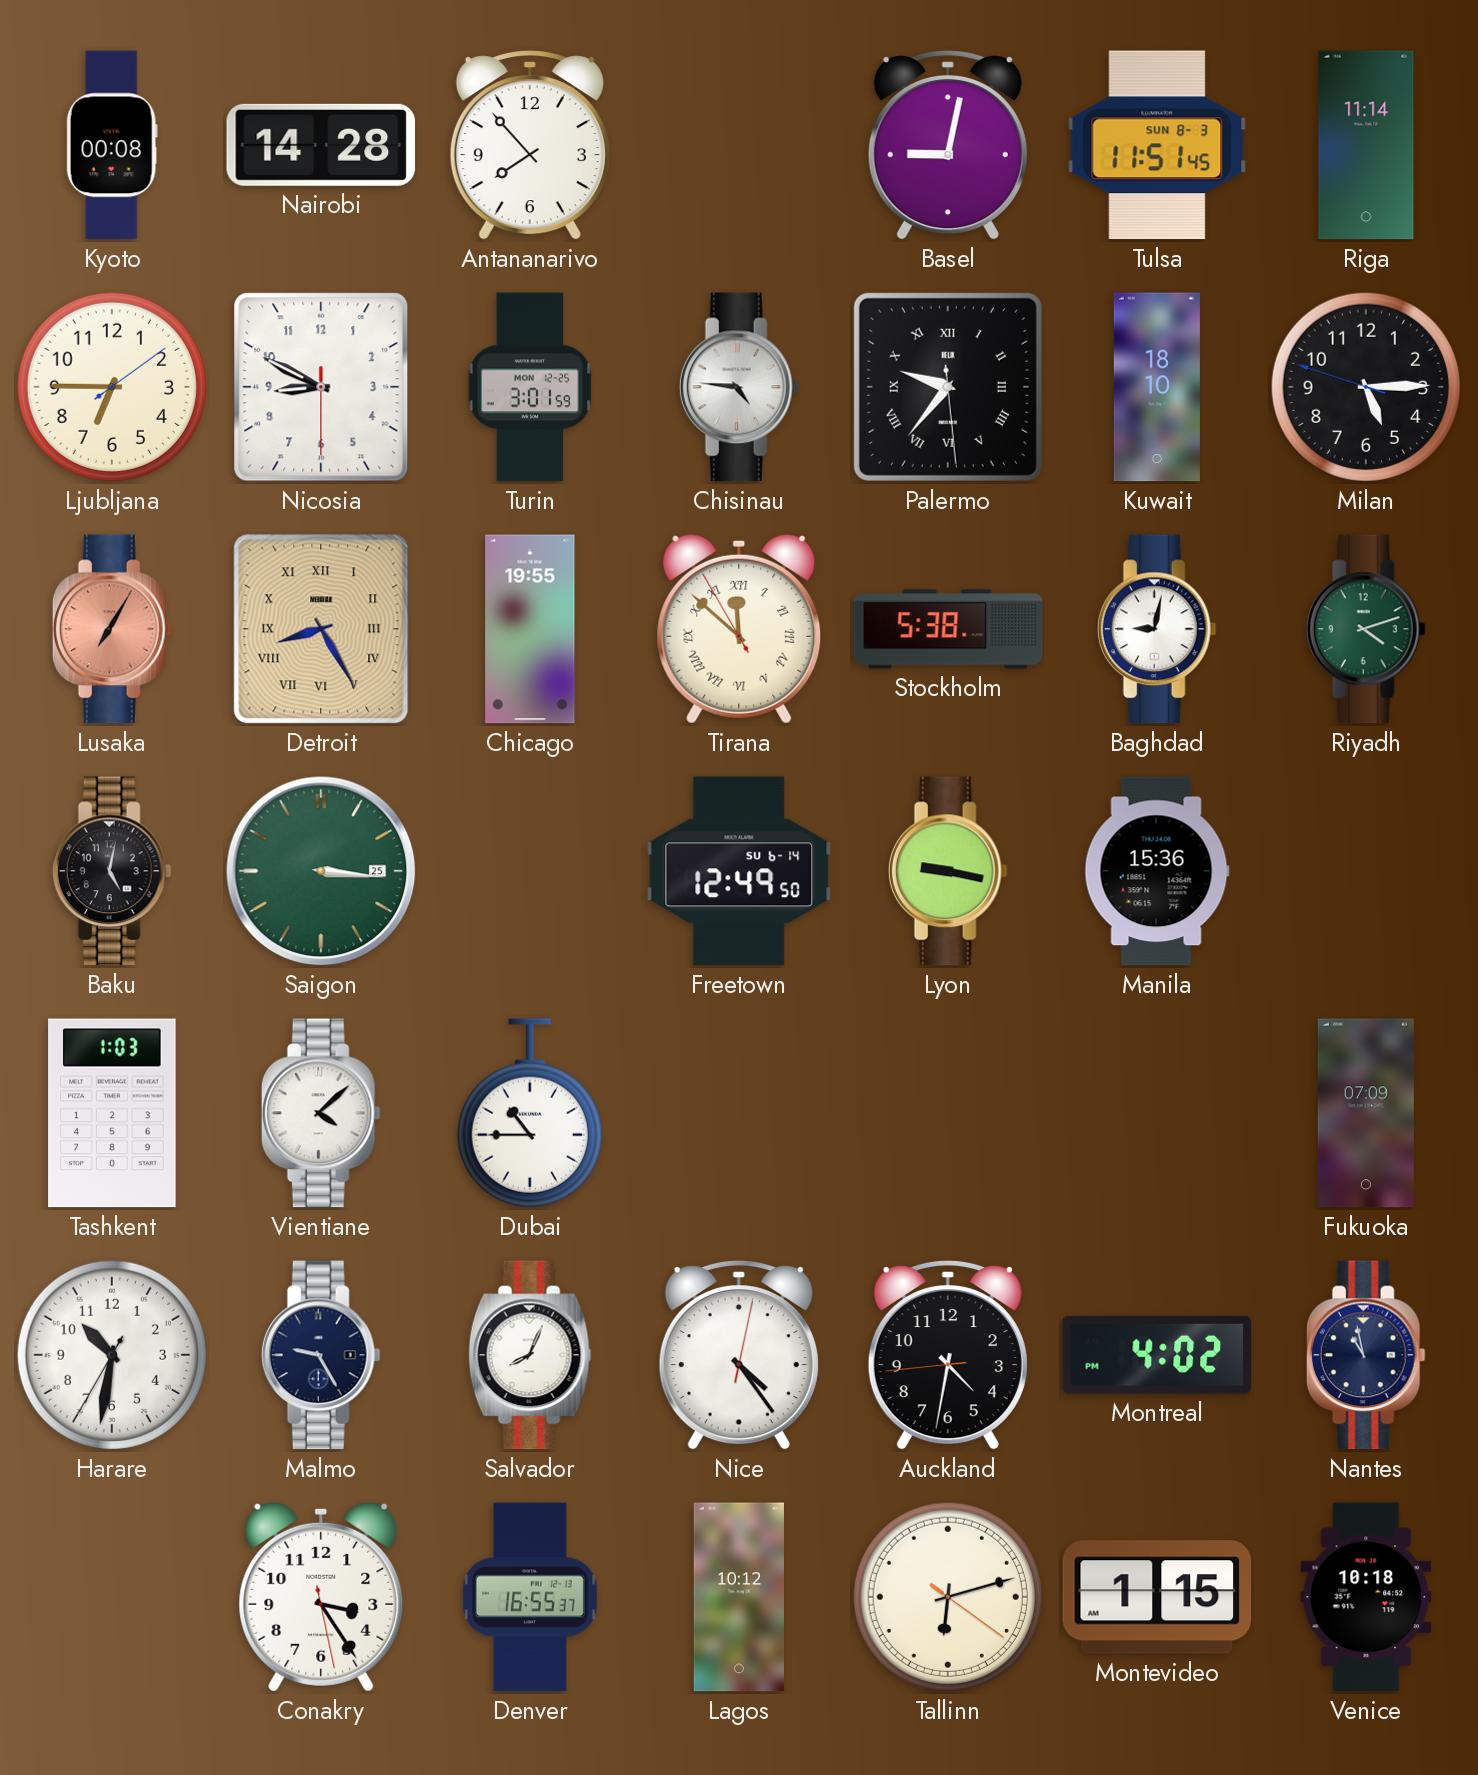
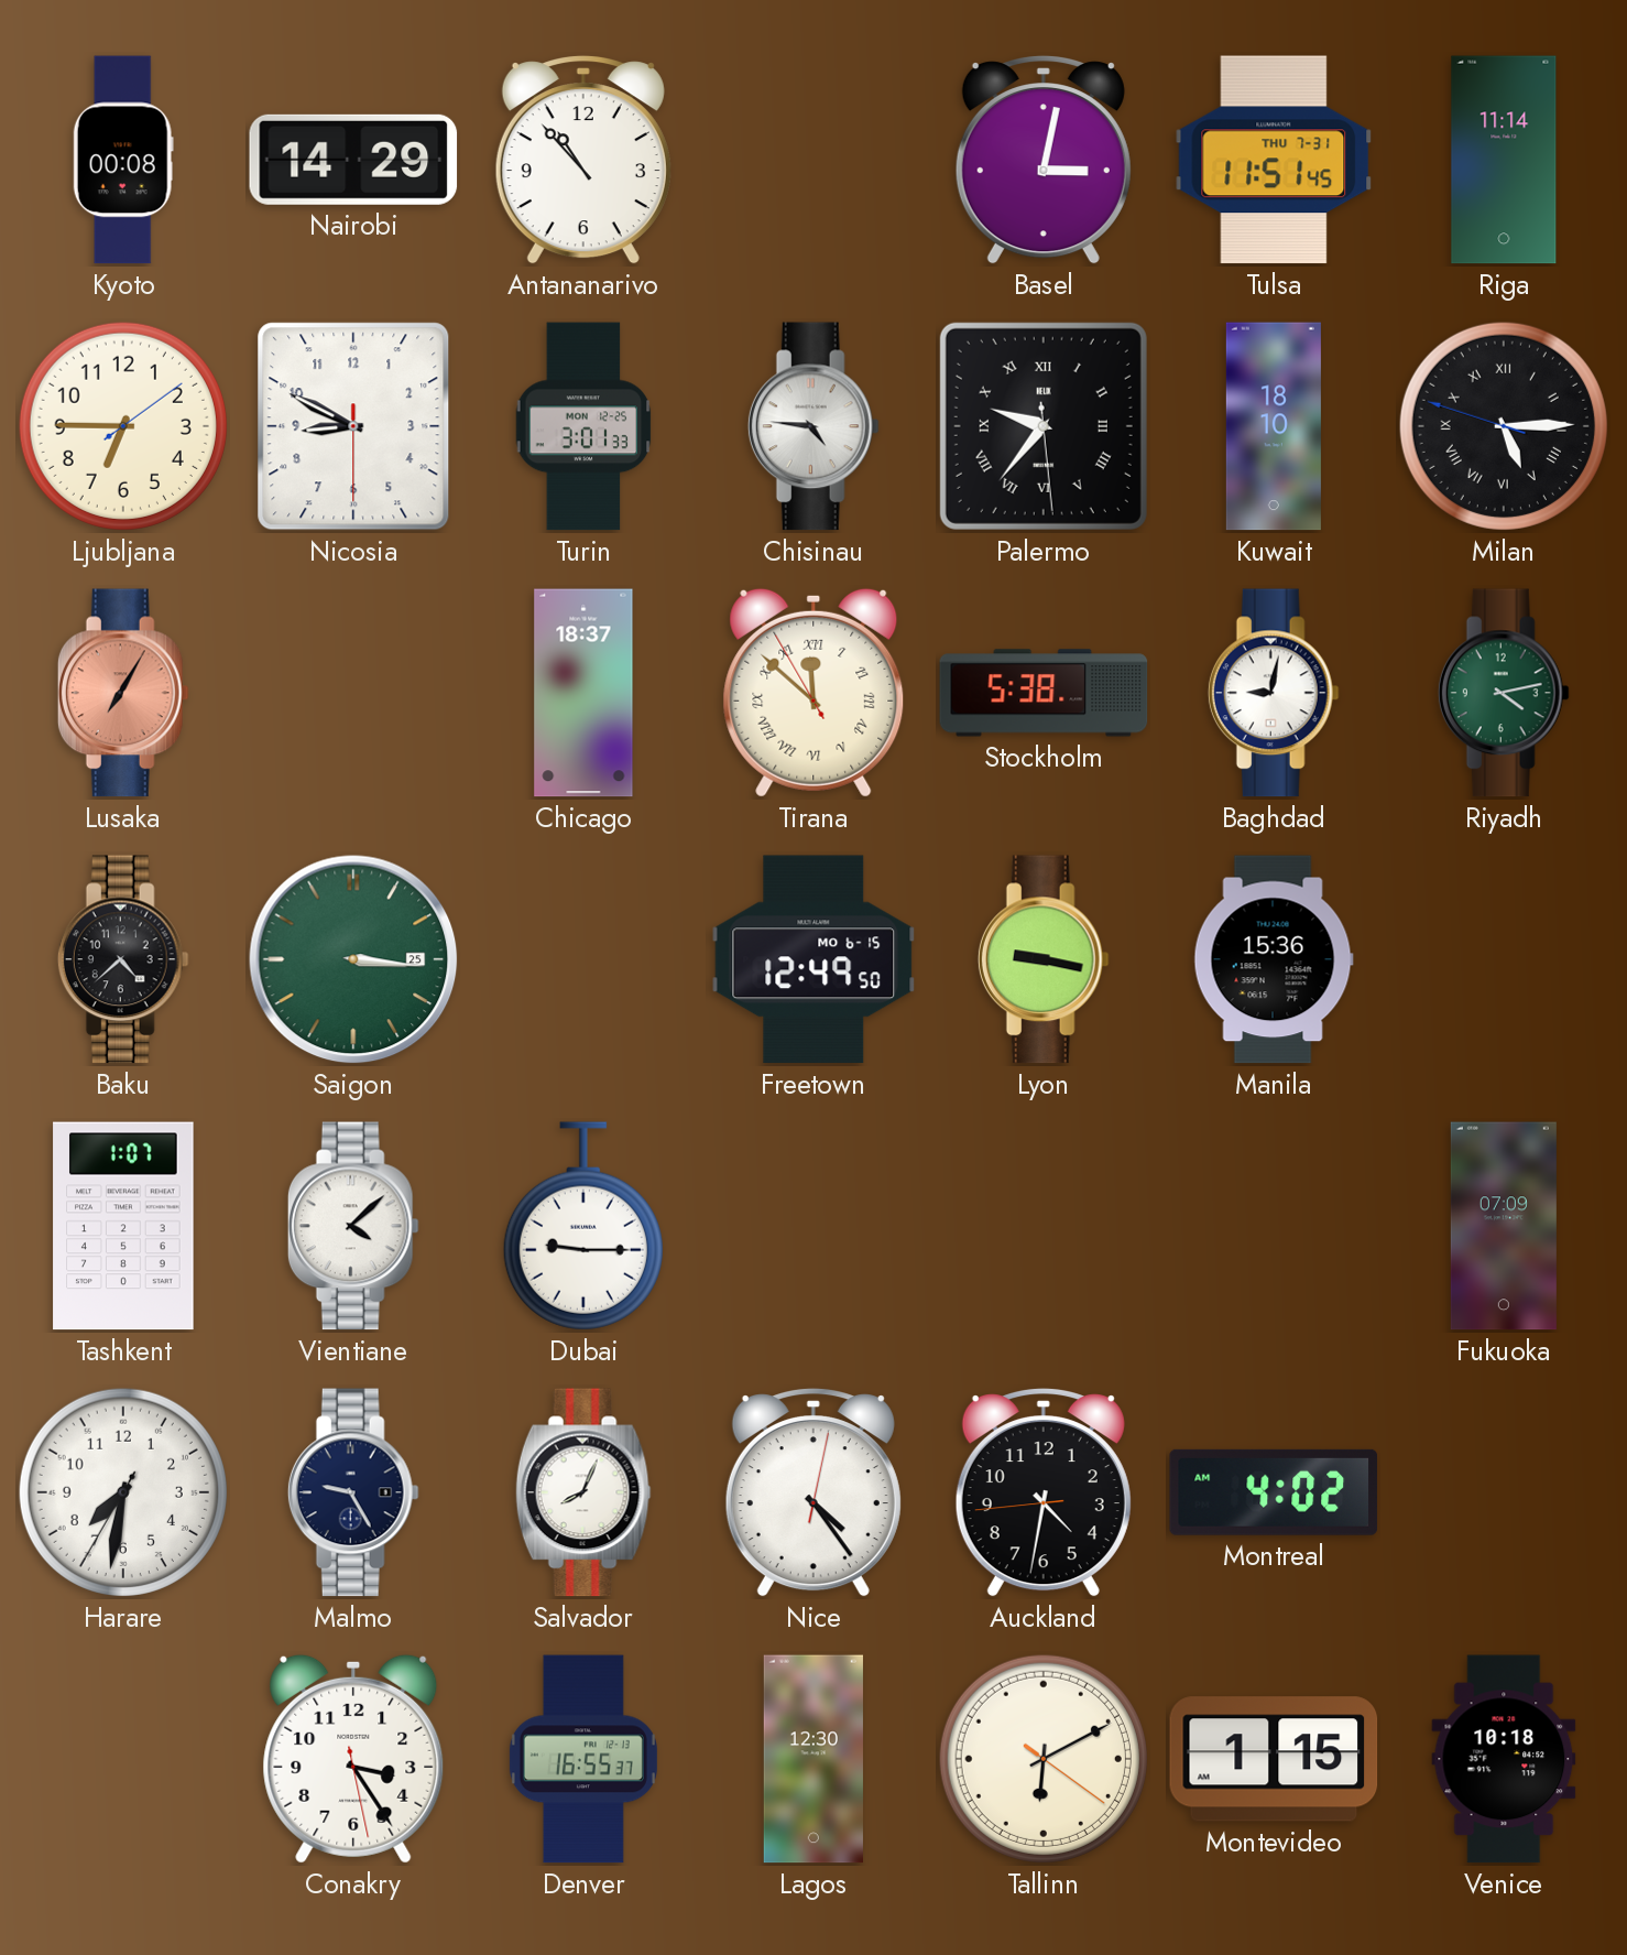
Nairobi: 14:28 -> 14:29
Antananarivo: 7:53 -> 10:53
Basel: 9:02 -> 3:02
Tulsa date: SUN 8-3 -> THU 7-31
Turin: 3:01:59 -> 3:01:33
Milan numerals: Arabic -> Roman
Detroit: 8:25 -> none
Chicago: 19:55 -> 18:37
Riyadh: 4:12 -> 4:13
Baku: 5:02 -> 4:38
Freetown date: SU 6-14 -> MO 6-15
Tashkent: 1:03 -> 1:07
Dubai: 10:45 -> 9:15
Harare: 10:31 -> 7:31
Montreal: 4:02 PM -> 4:02 AM
Nantes: 10:58 -> none
Lagos: 10:12 -> 12:30
Tallinn: 6:12 -> 6:10
